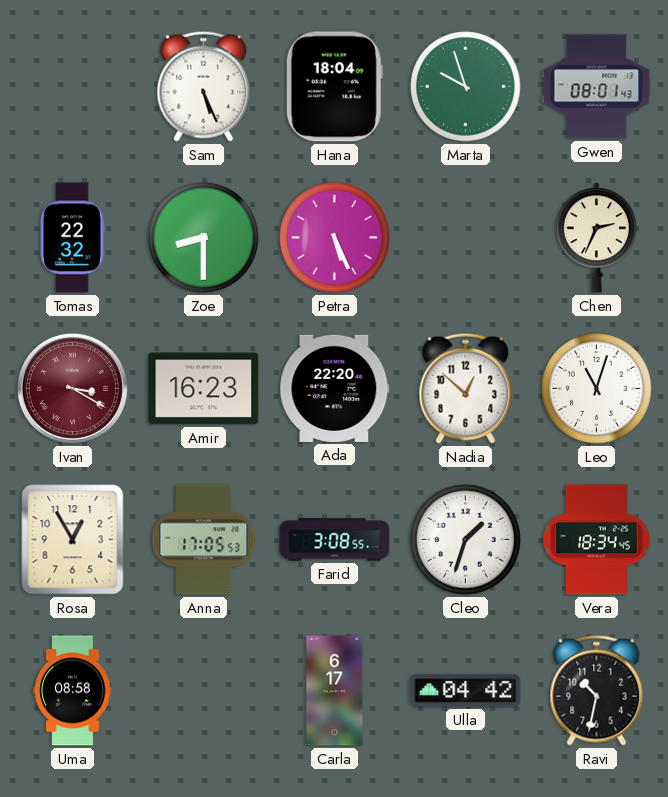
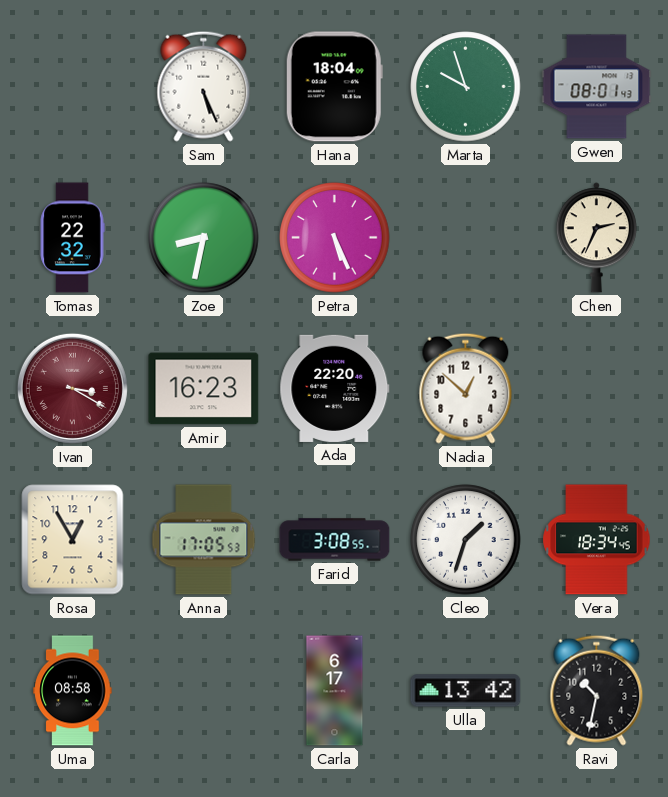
Zoe: 8:30 -> 8:32
Leo: 11:03 -> none
Ulla: 04:42 -> 13:42
